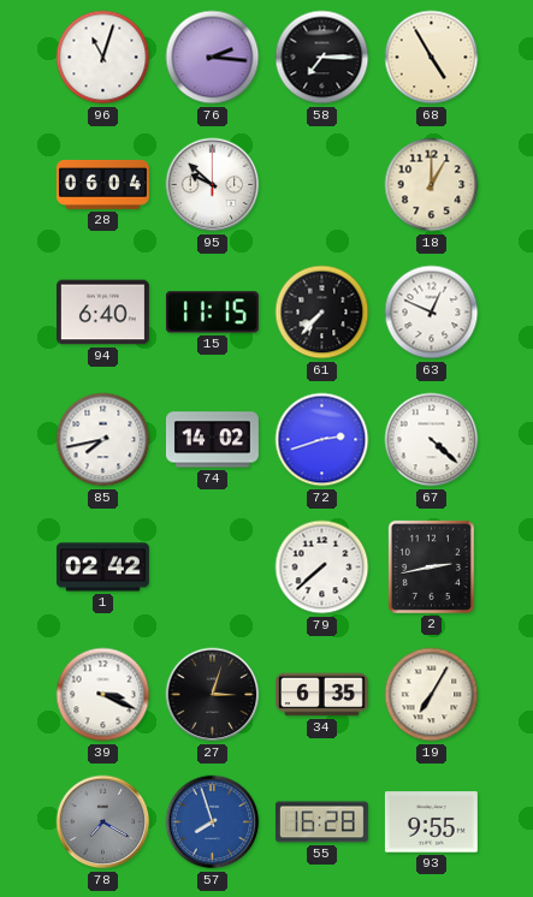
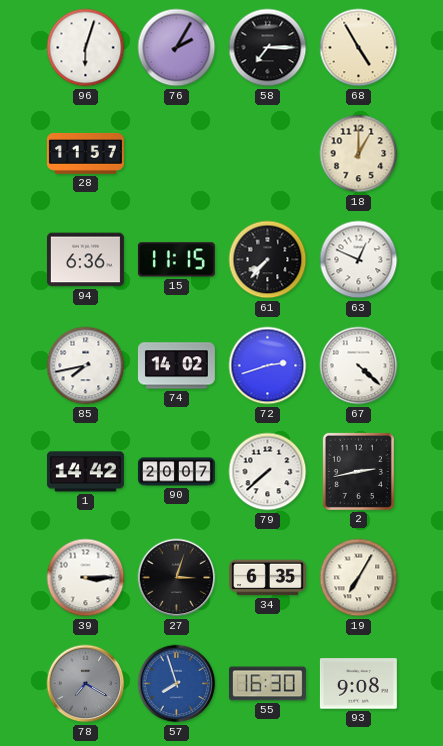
96: 11:03 -> 6:03
76: 2:16 -> 2:05
28: 06:04 -> 11:57
95: 9:52 -> none
94: 6:40 -> 6:36
1: 02:42 -> 14:42
90: none -> 20:07
39: 3:19 -> 3:15
55: 16:28 -> 16:30
93: 9:55 -> 9:08
